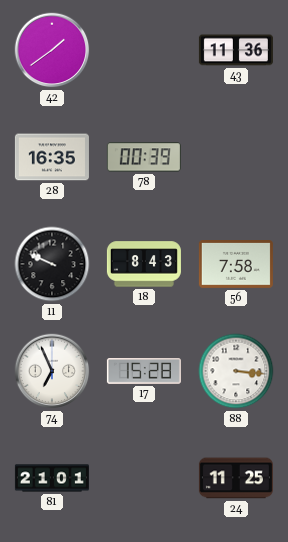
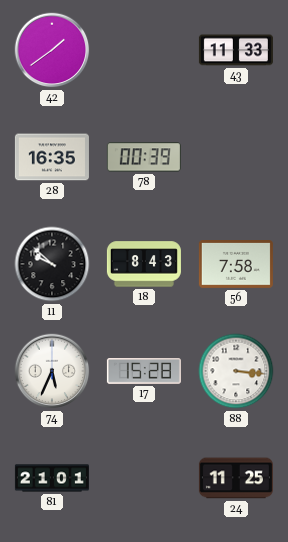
43: 11:36 -> 11:33
11: 9:49 -> 9:52
74: 6:56 -> 5:34
